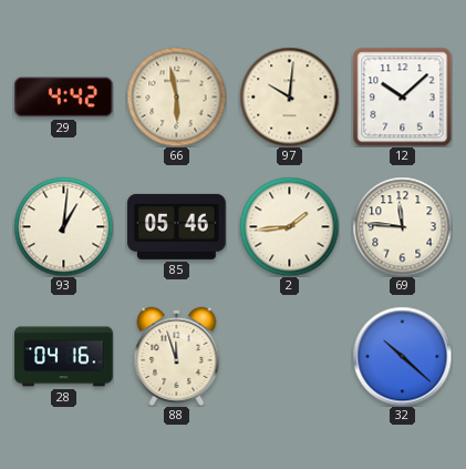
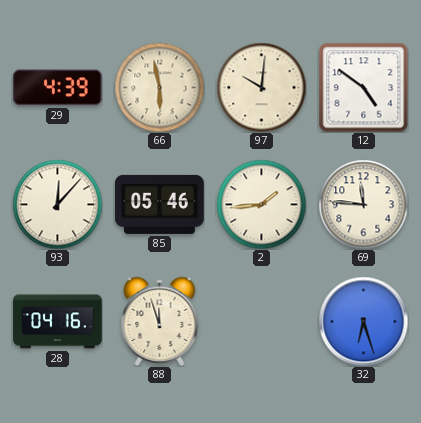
29: 4:42 -> 4:39
12: 10:08 -> 4:51
93: 1:01 -> 12:07
32: 10:22 -> 6:27
